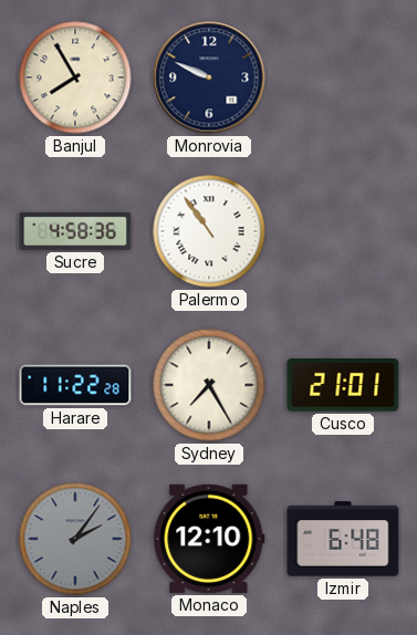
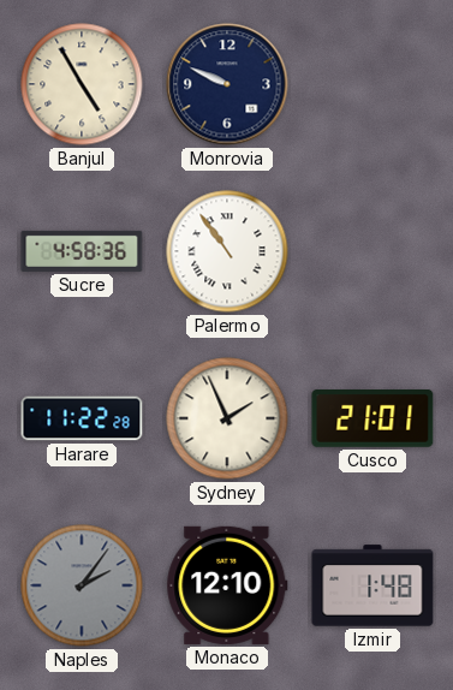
Banjul: 7:55 -> 4:55
Sydney: 7:25 -> 1:56
Izmir: 6:48 -> 1:48
